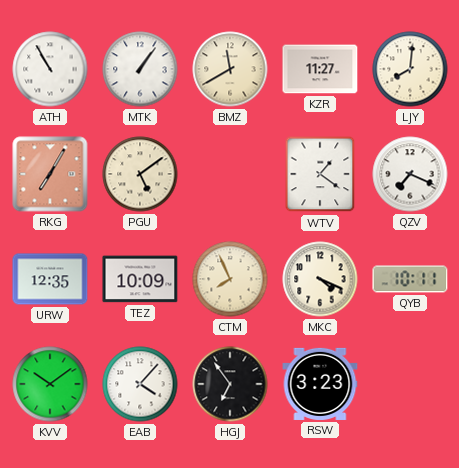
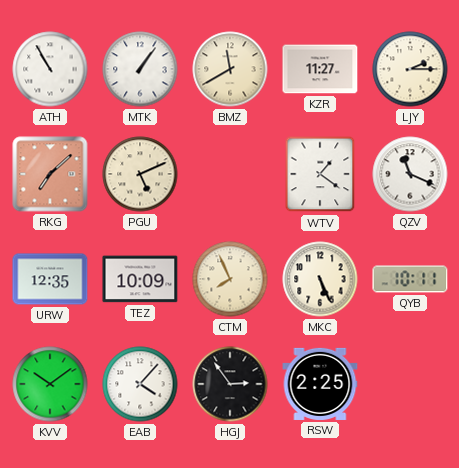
LJY: 8:01 -> 2:15
RKG: 7:05 -> 7:08
PGU: 5:09 -> 5:11
QZV: 7:19 -> 11:19
MKC: 4:19 -> 5:26
HGJ: 6:54 -> 2:54
RSW: 3:23 -> 2:25
